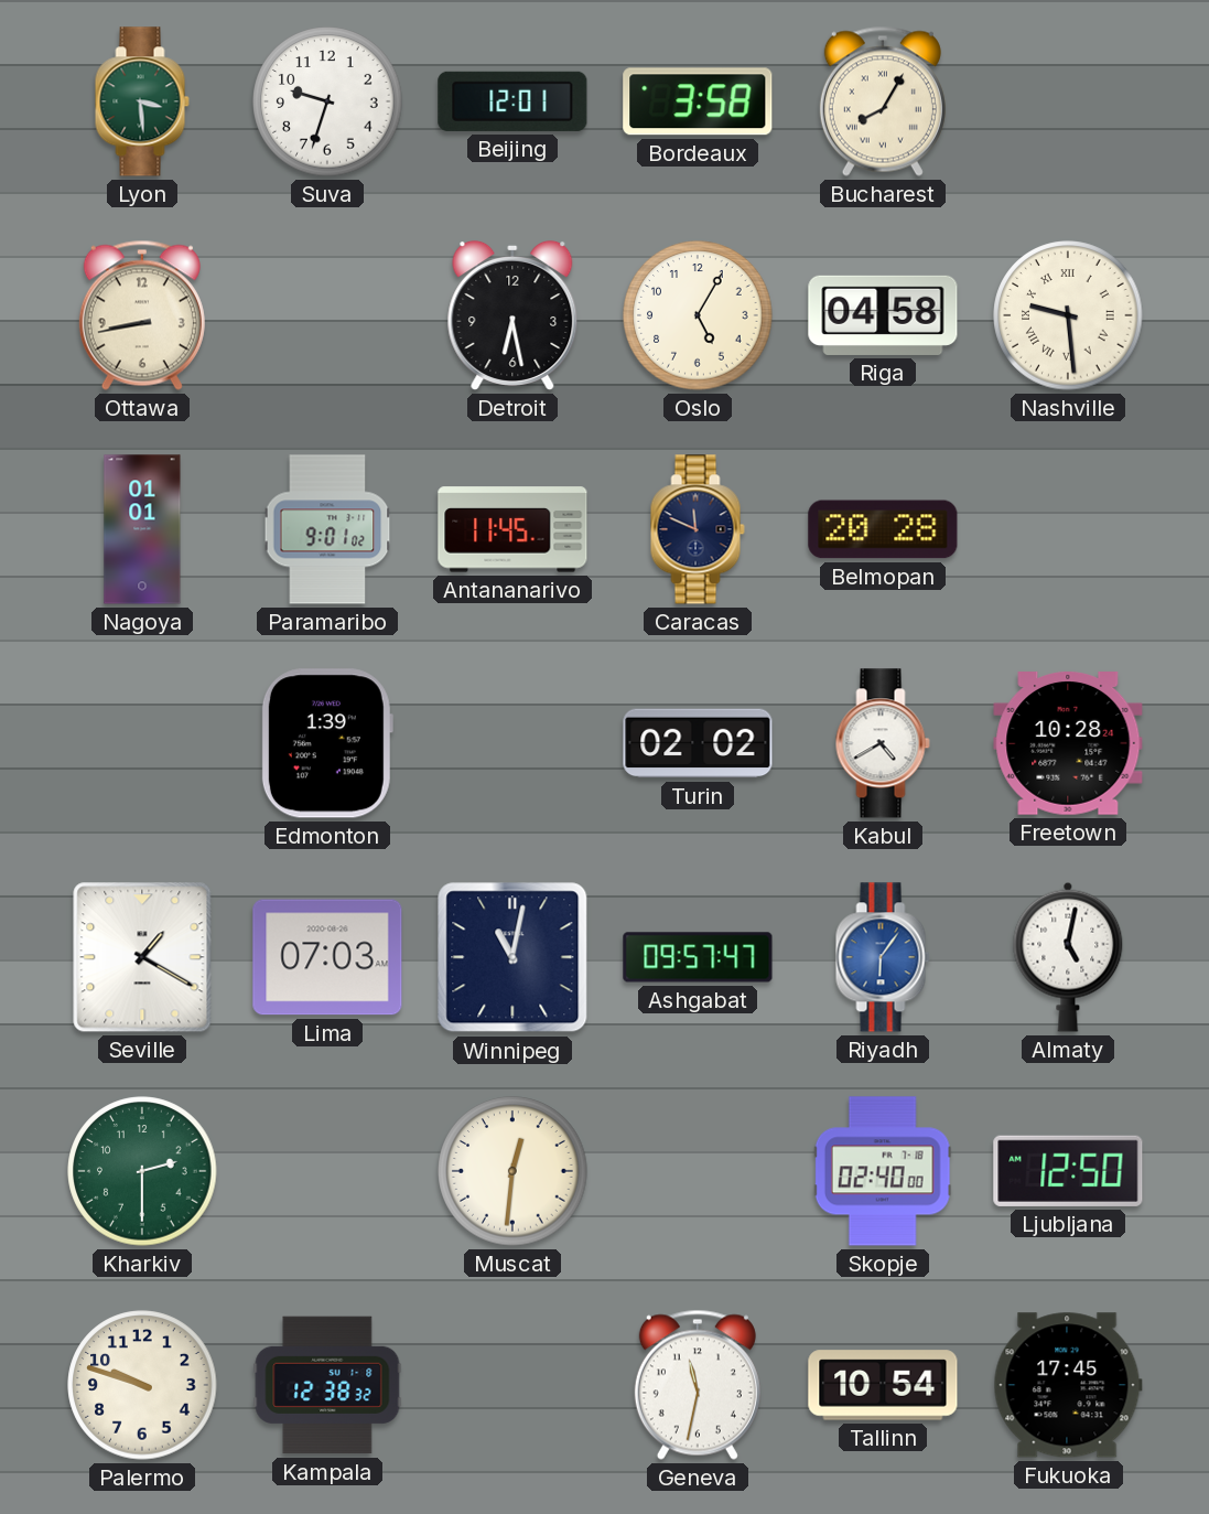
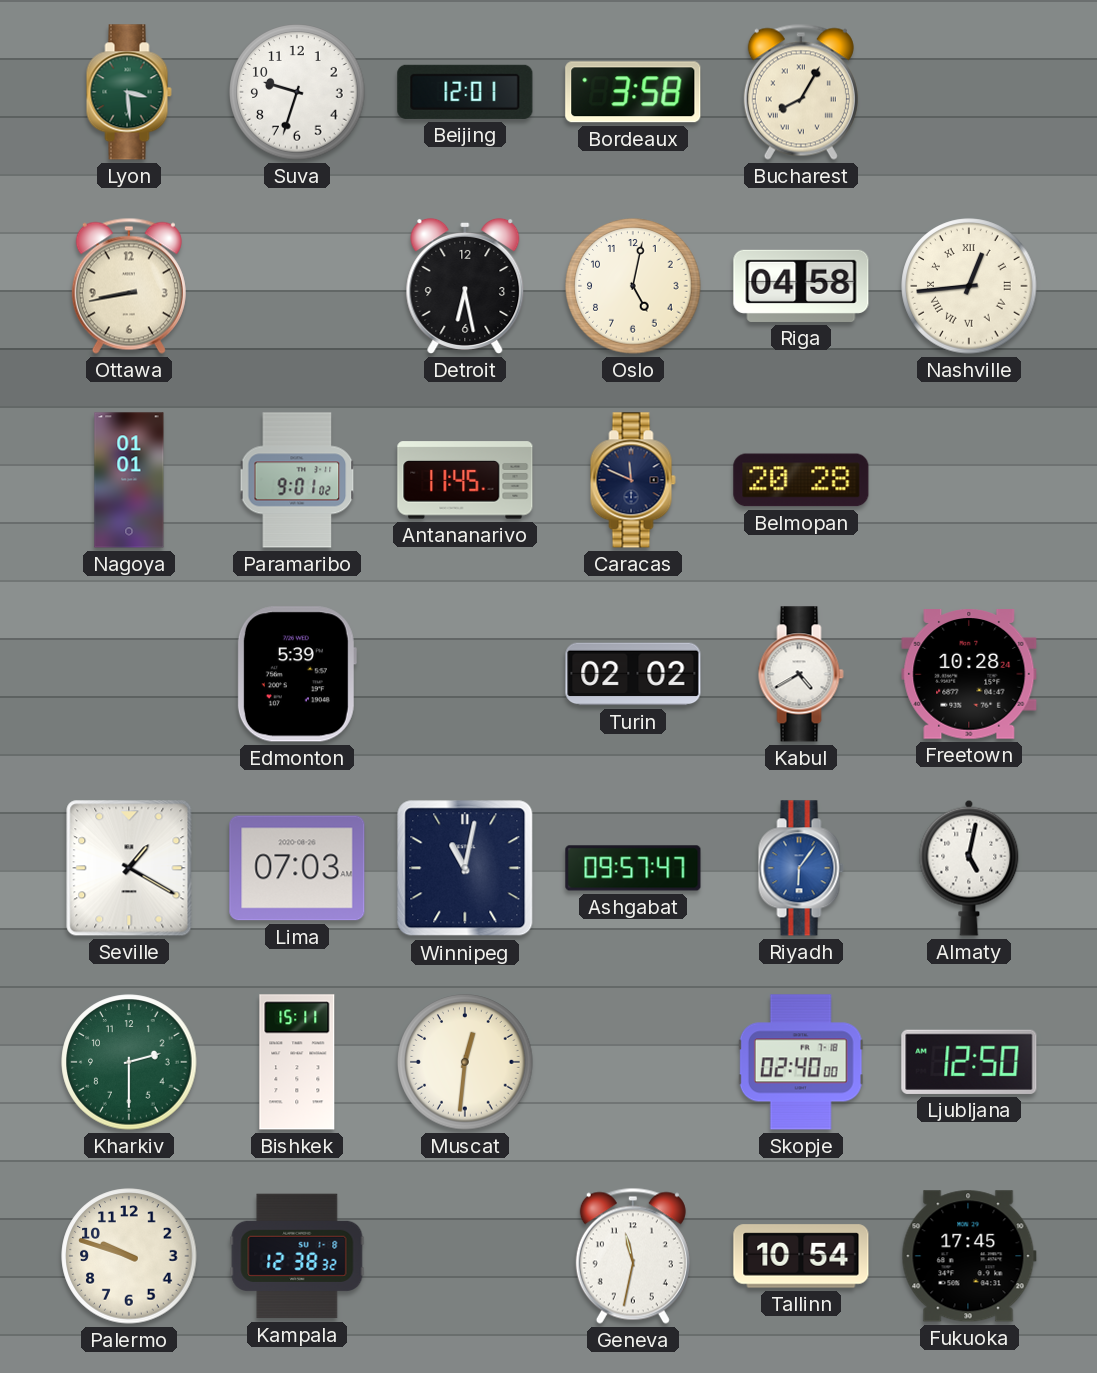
Oslo: 5:05 -> 5:02
Nashville: 9:29 -> 12:44
Edmonton: 1:39 -> 5:39
Bishkek: none -> 15:11
